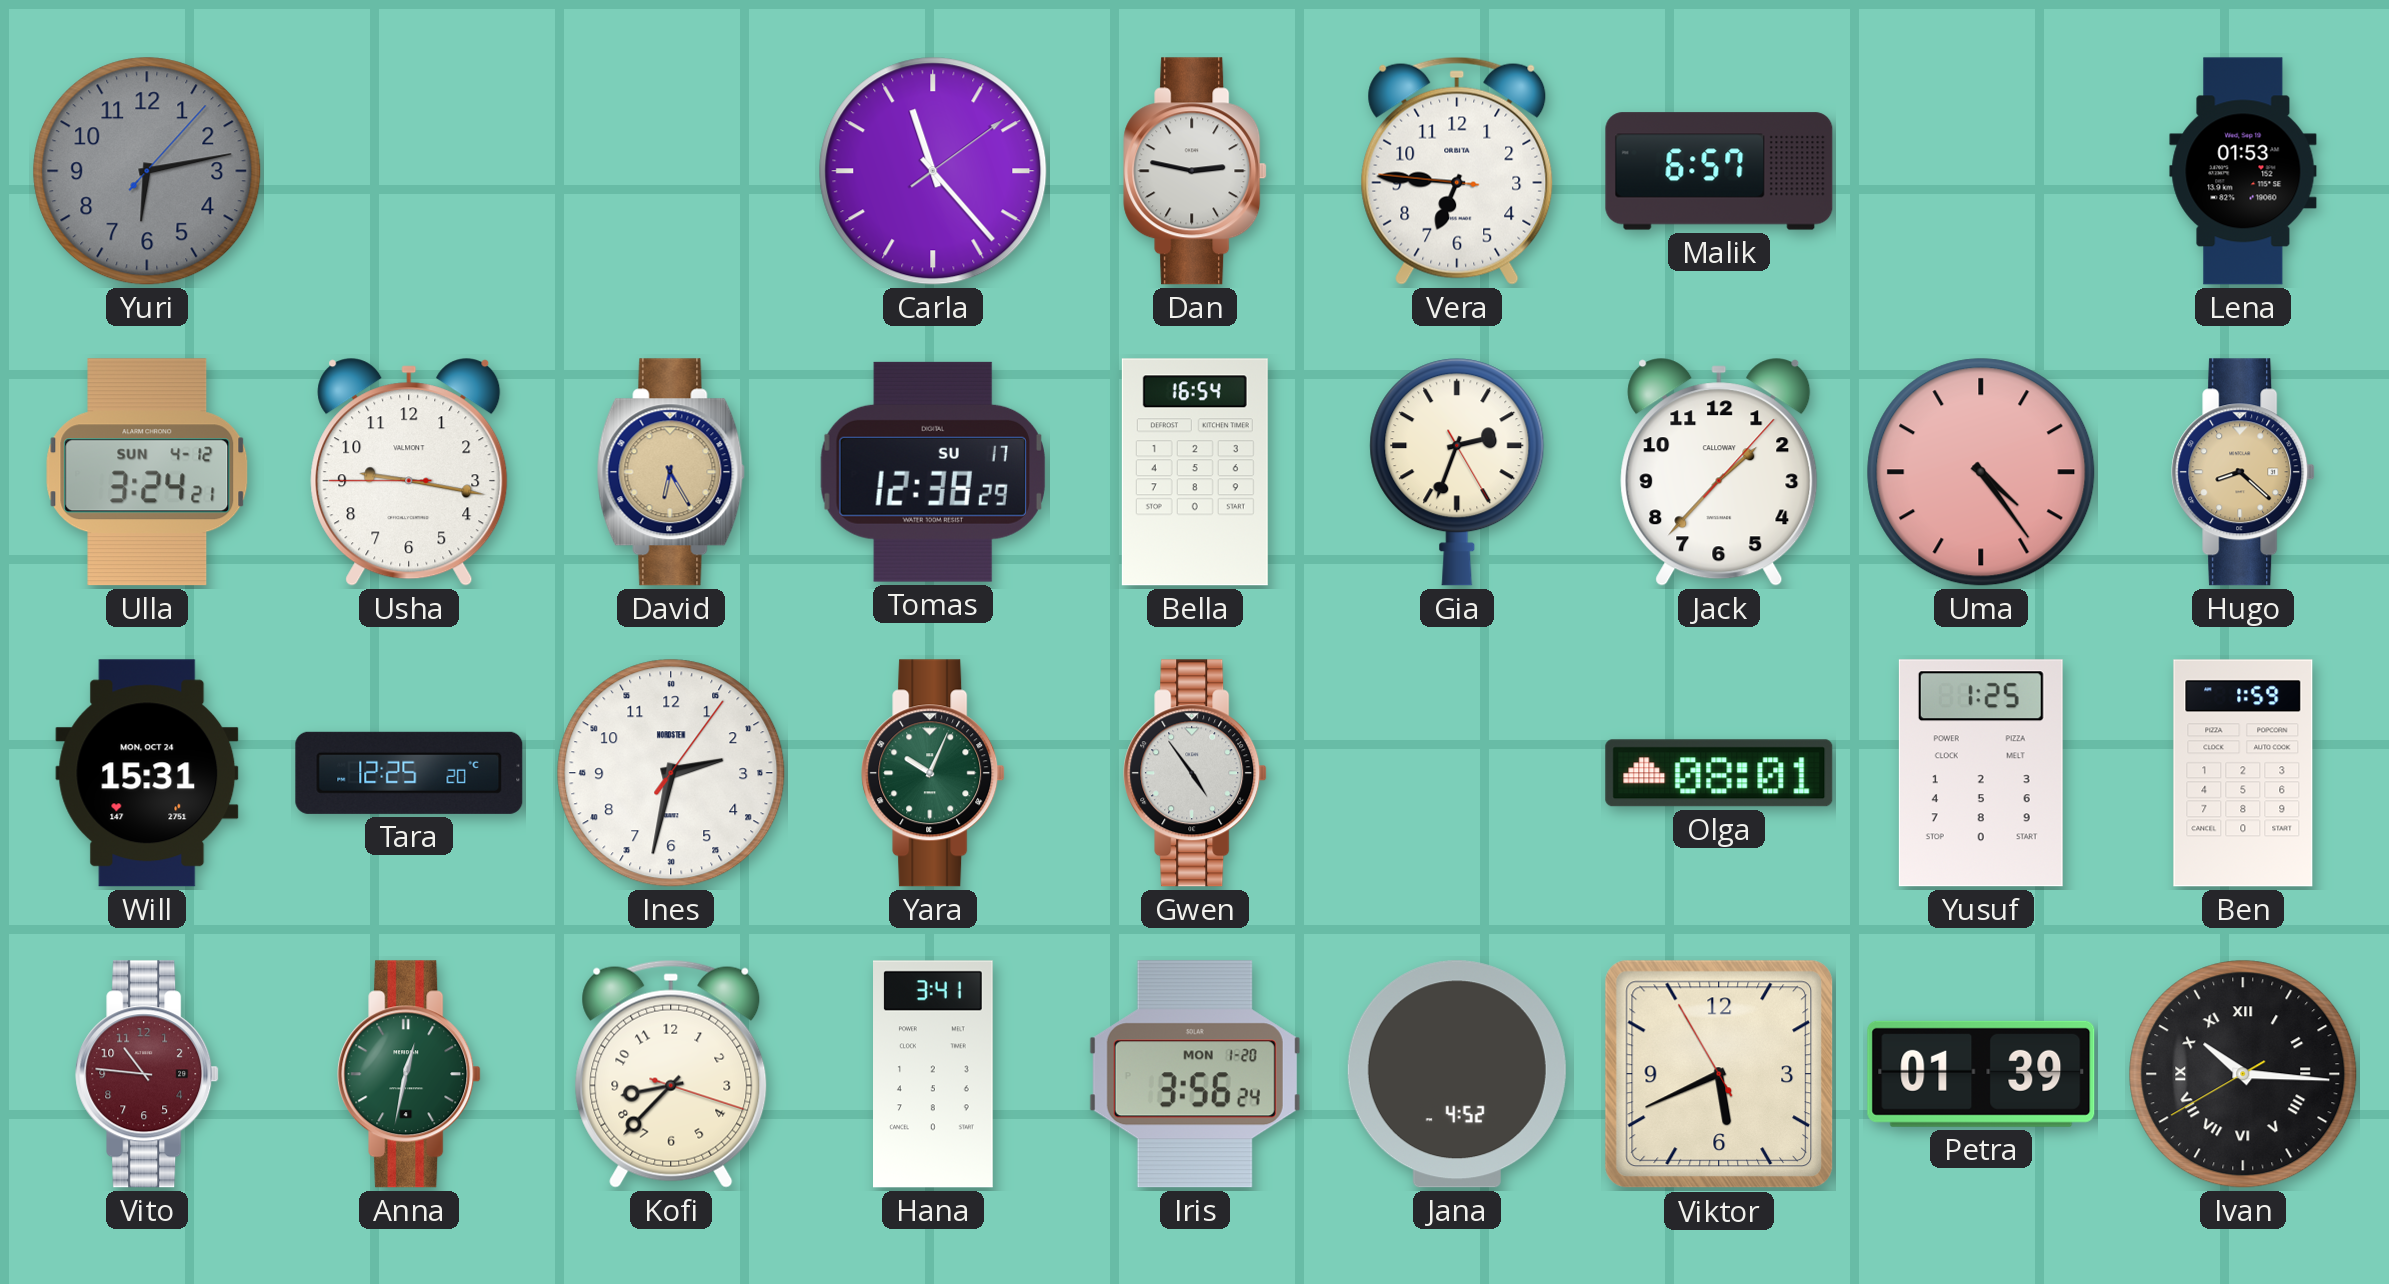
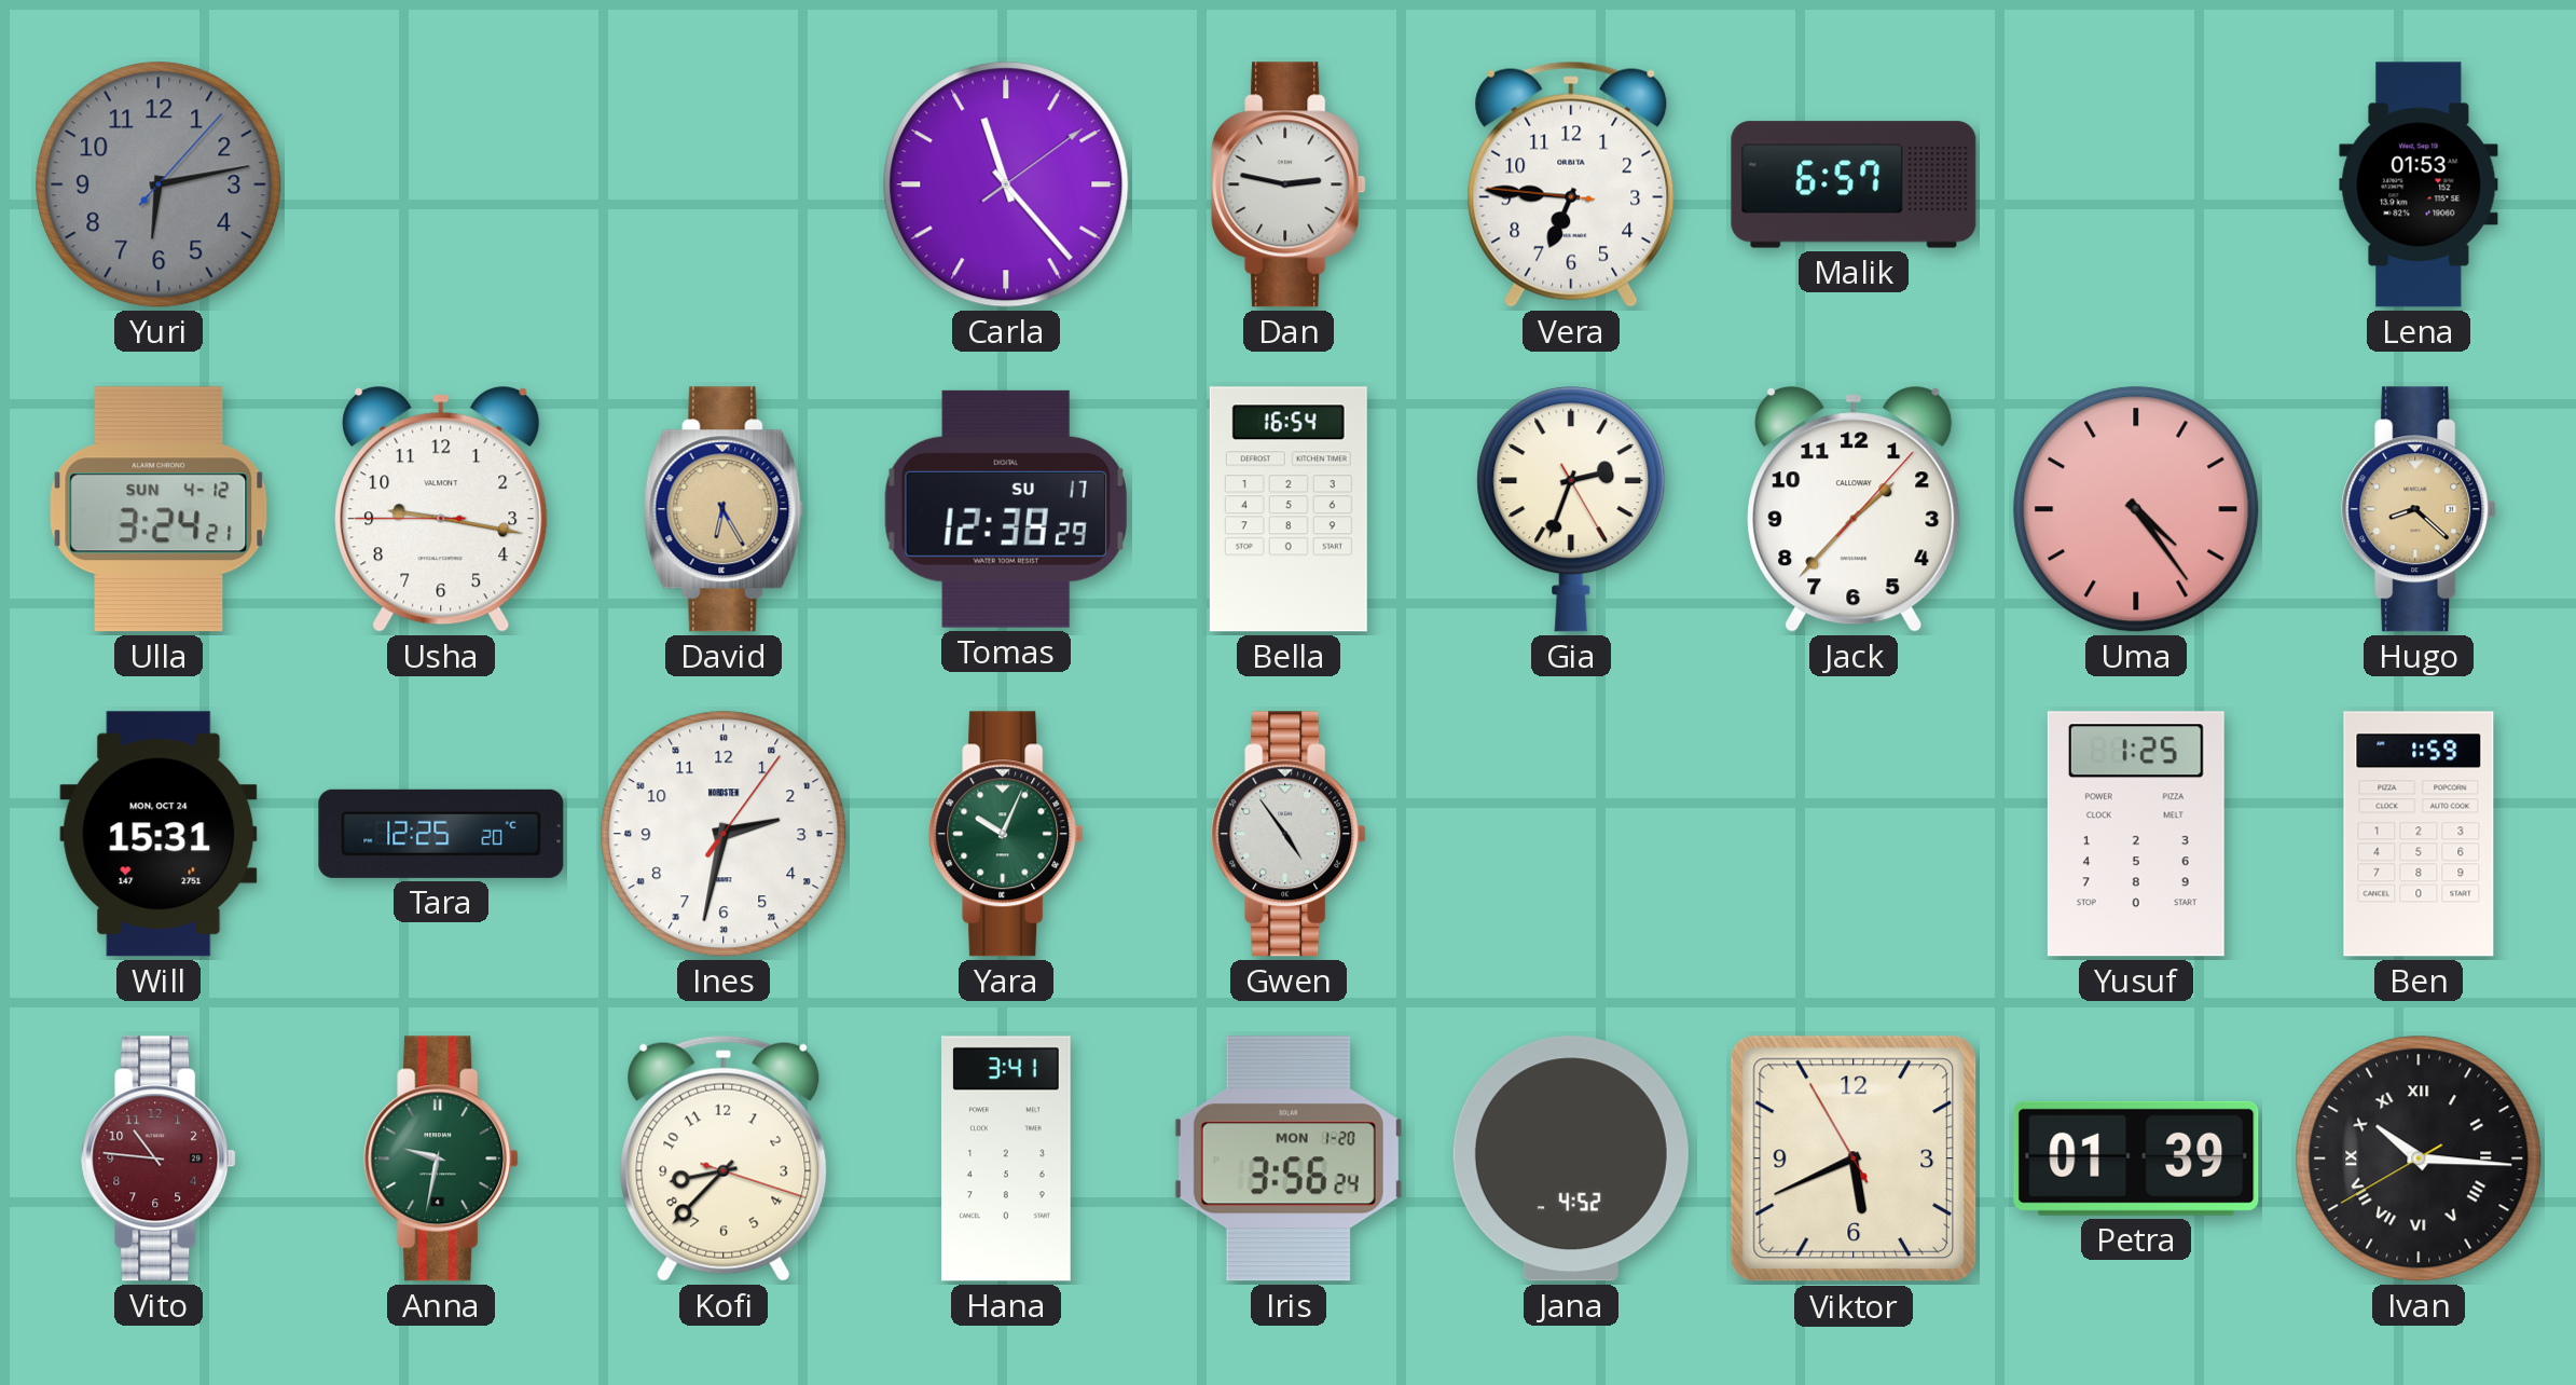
Olga: 08:01 -> none
Anna: 12:32 -> 9:32
